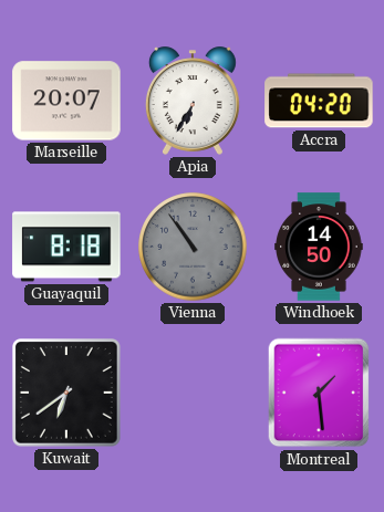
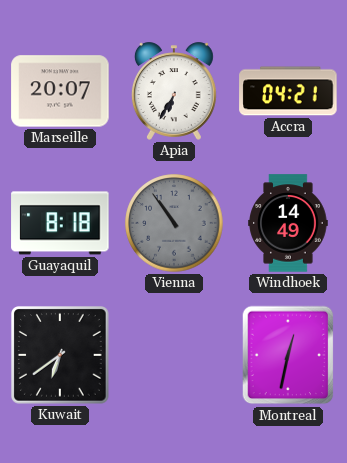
Accra: 04:20 -> 04:21
Windhoek: 14:50 -> 14:49
Montreal: 1:29 -> 12:32
